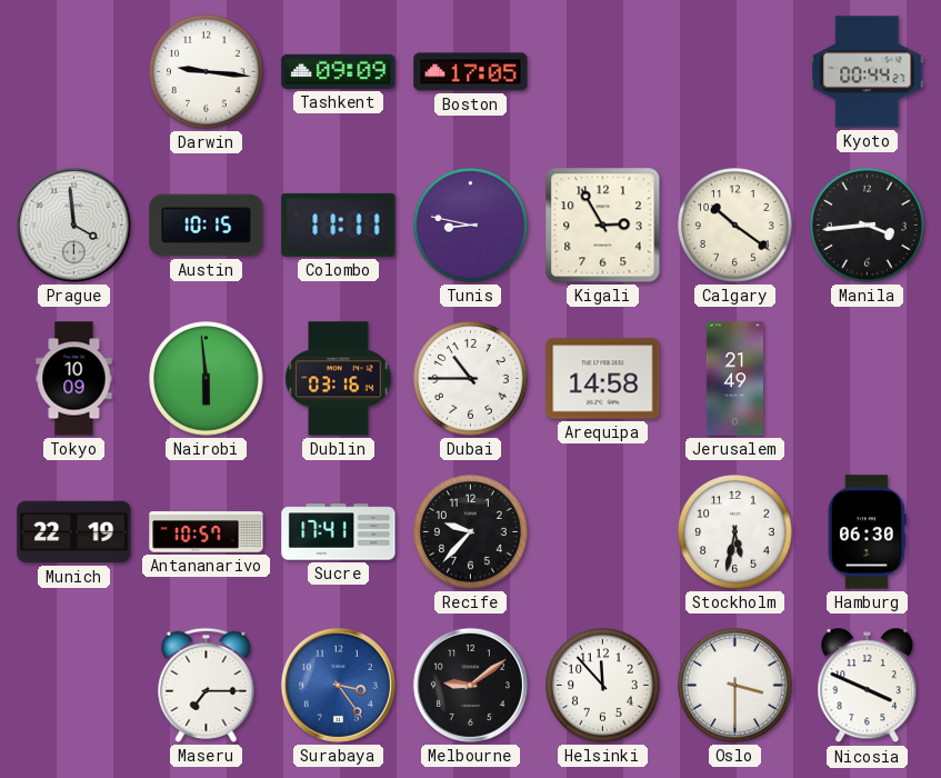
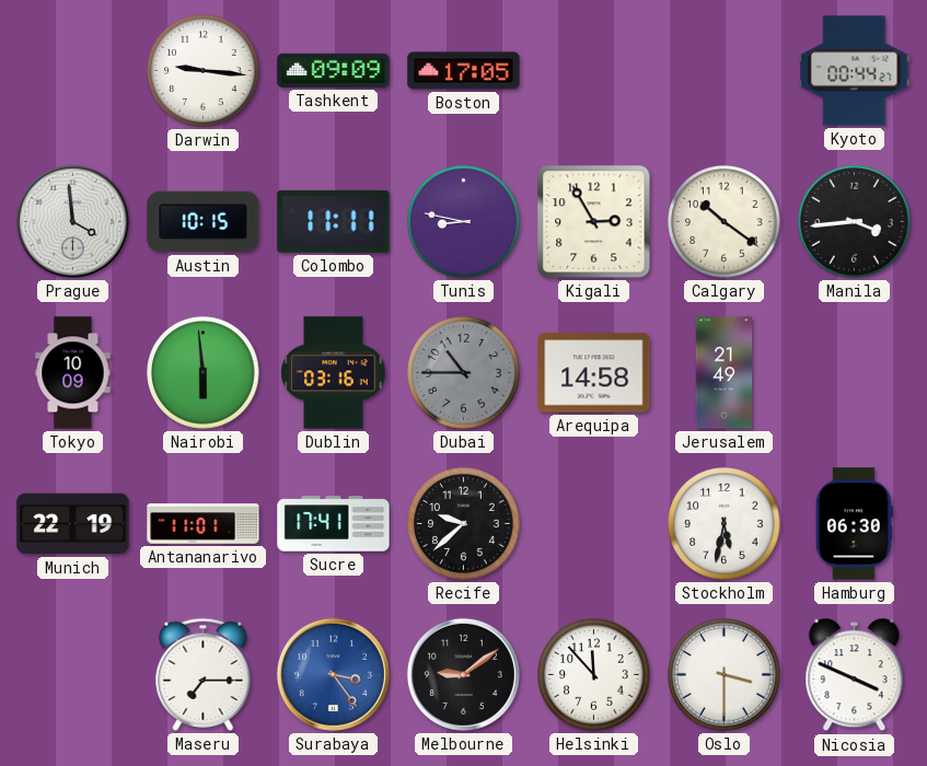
Dubai dial: white -> grey
Antananarivo: 10:57 -> 11:01
Recife: 9:37 -> 9:38
